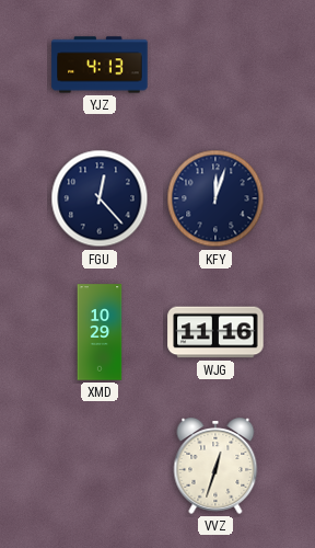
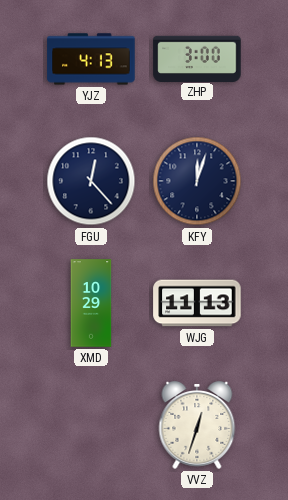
ZHP: none -> 3:00
WJG: 11:16 -> 11:13
